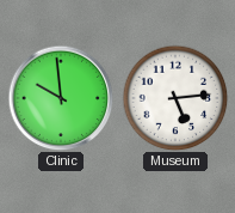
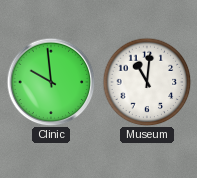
Museum: 5:14 -> 11:01
